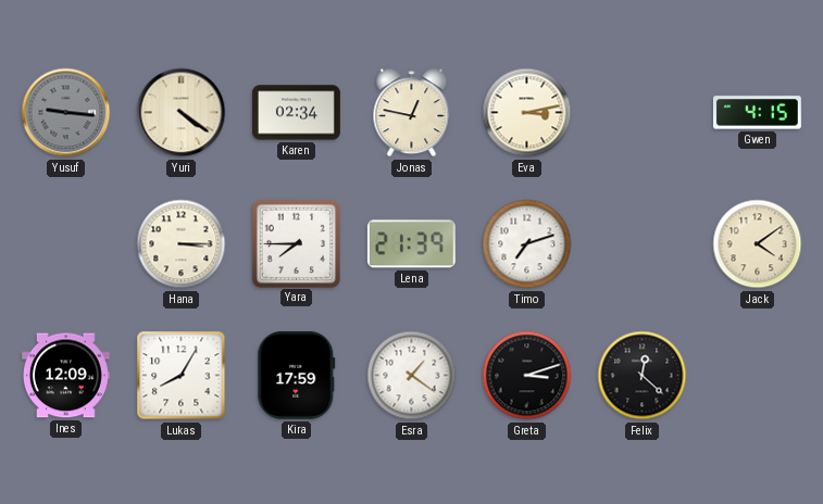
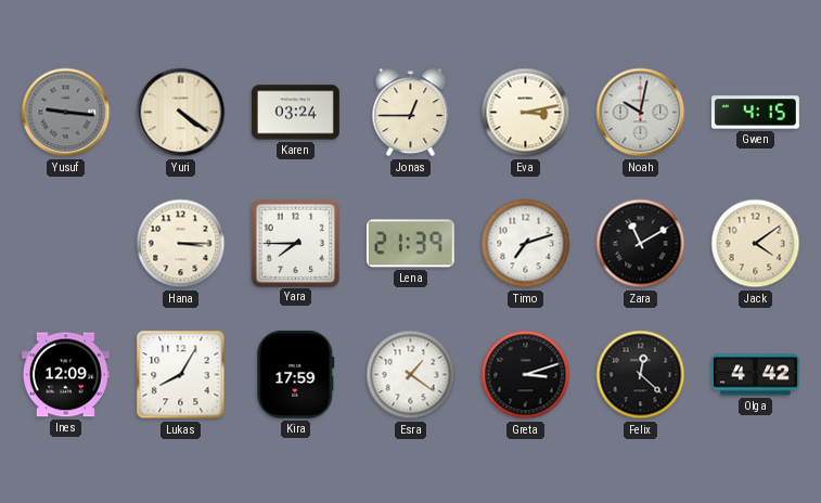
Karen: 02:34 -> 03:24
Jonas: 12:47 -> 12:45
Noah: none -> 10:02
Zara: none -> 11:10
Olga: none -> 4:42
